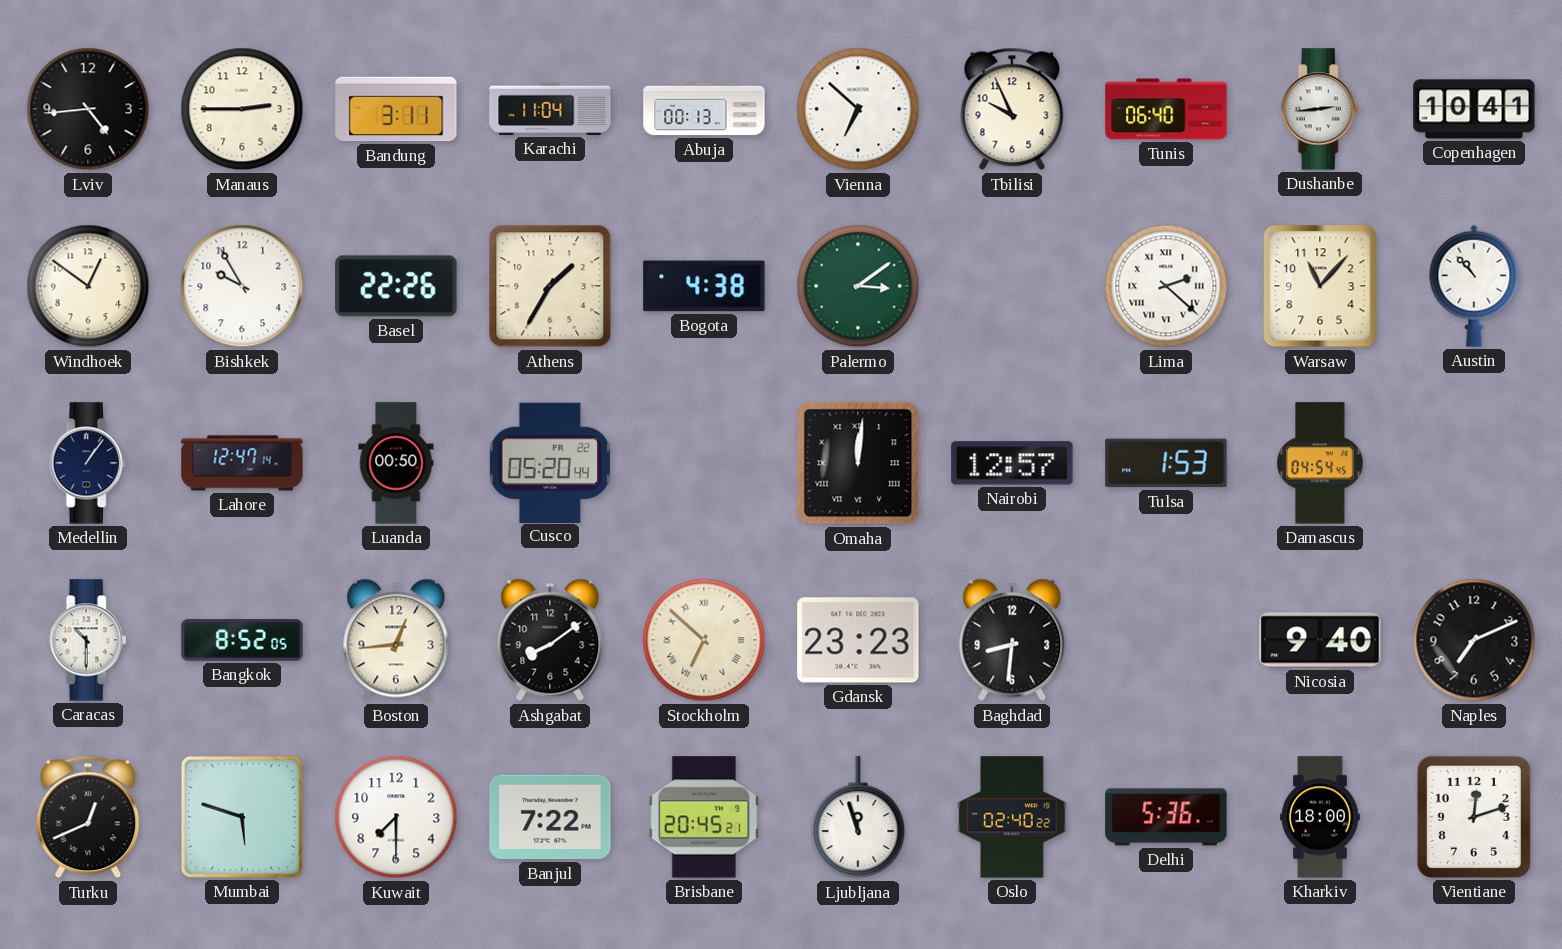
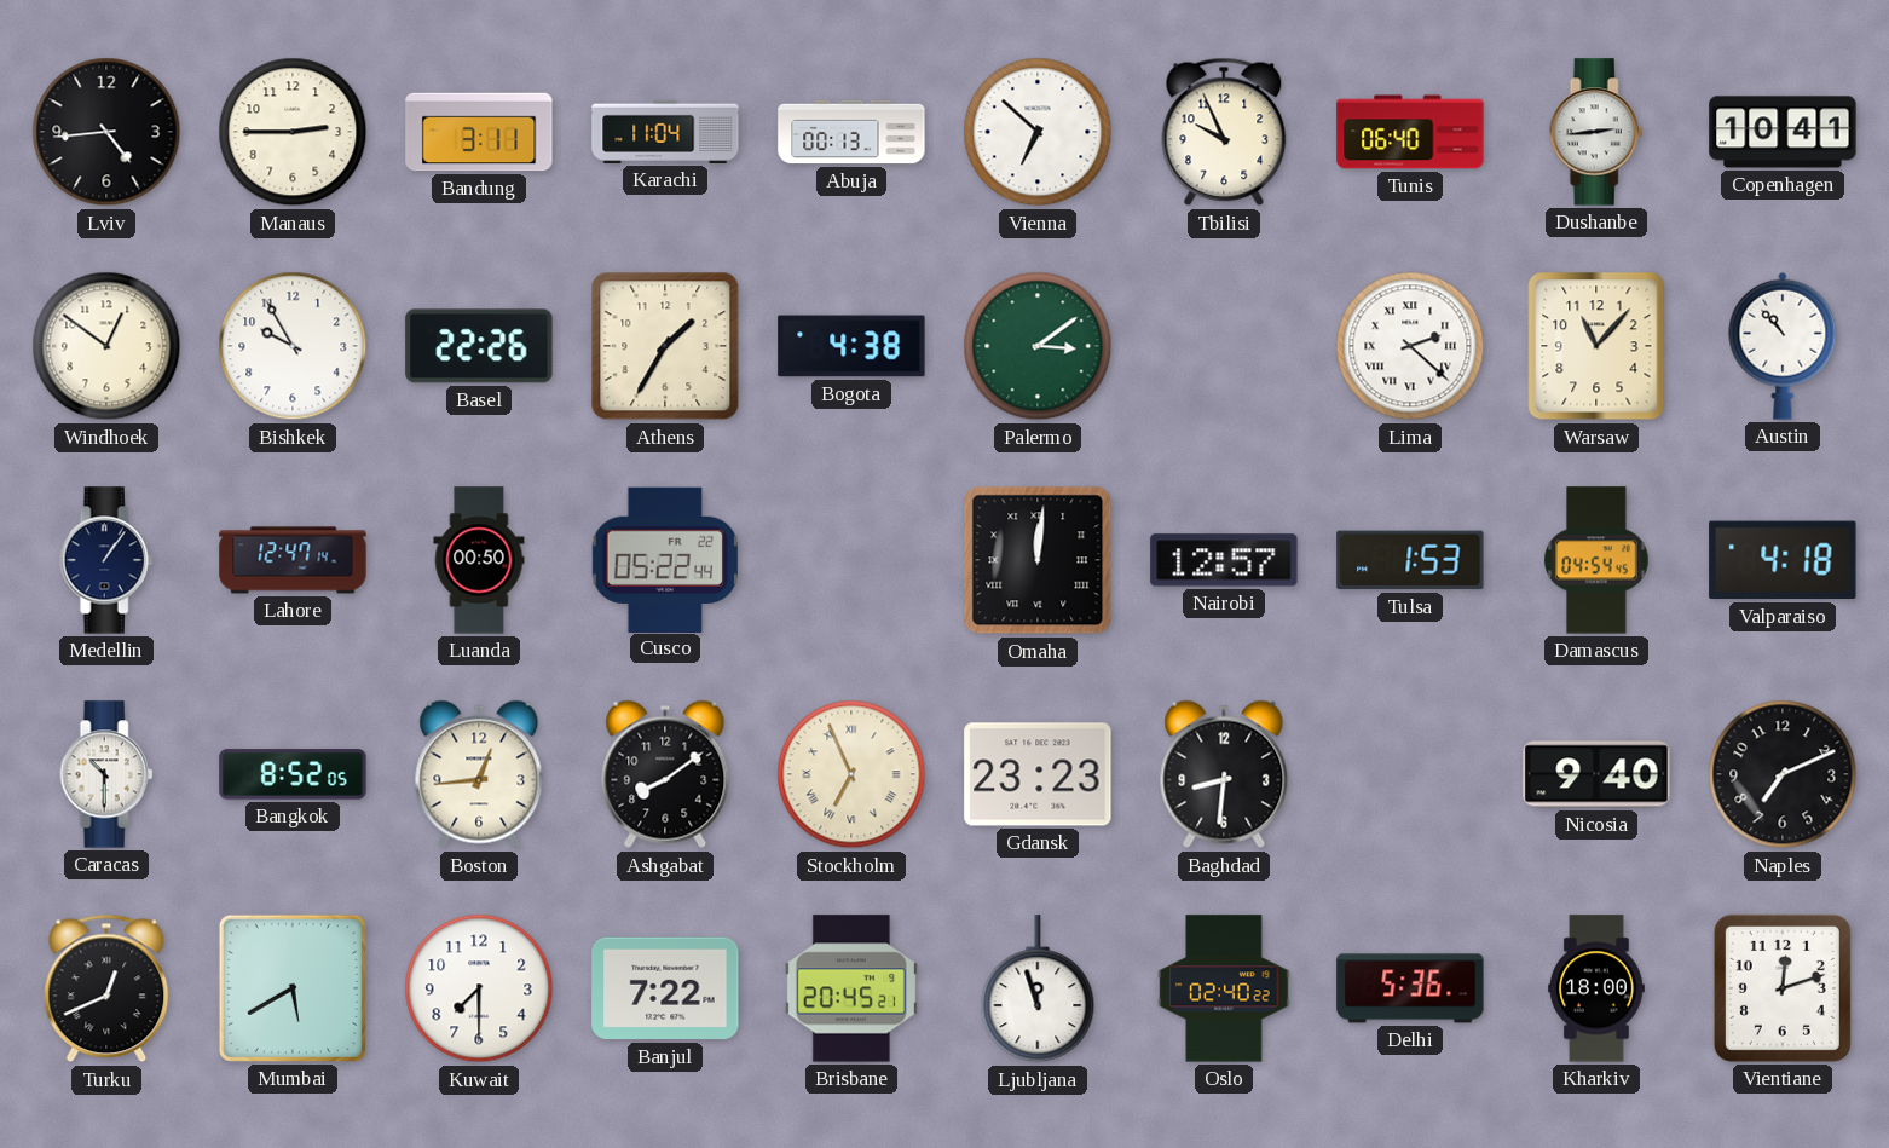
Cusco: 05:20 -> 05:22
Valparaiso: none -> 4:18
Stockholm: 6:52 -> 6:56
Mumbai: 5:48 -> 5:40
